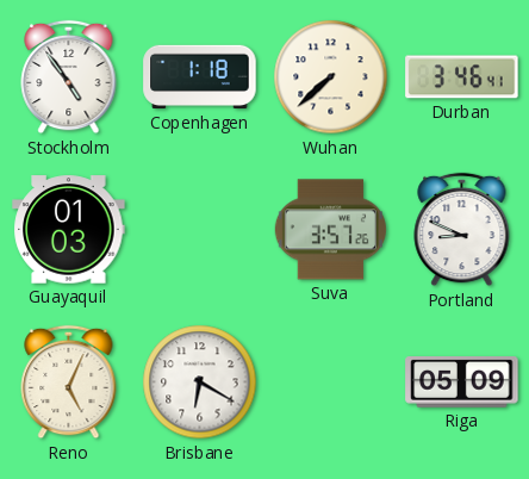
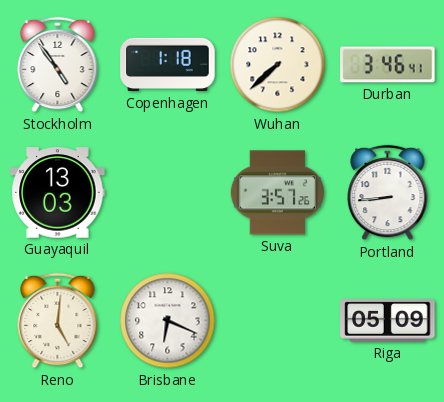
Guayaquil: 01:03 -> 13:03
Portland: 8:49 -> 8:44
Reno: 5:04 -> 5:01
Brisbane: 6:20 -> 6:19
